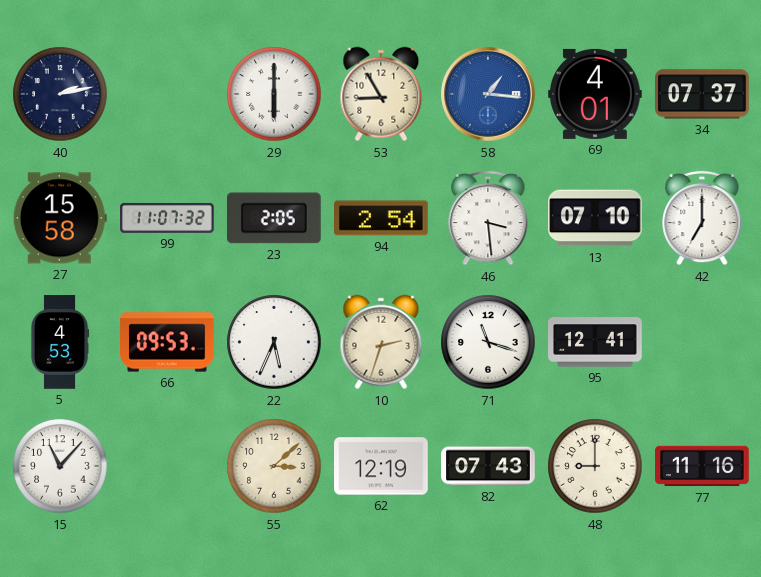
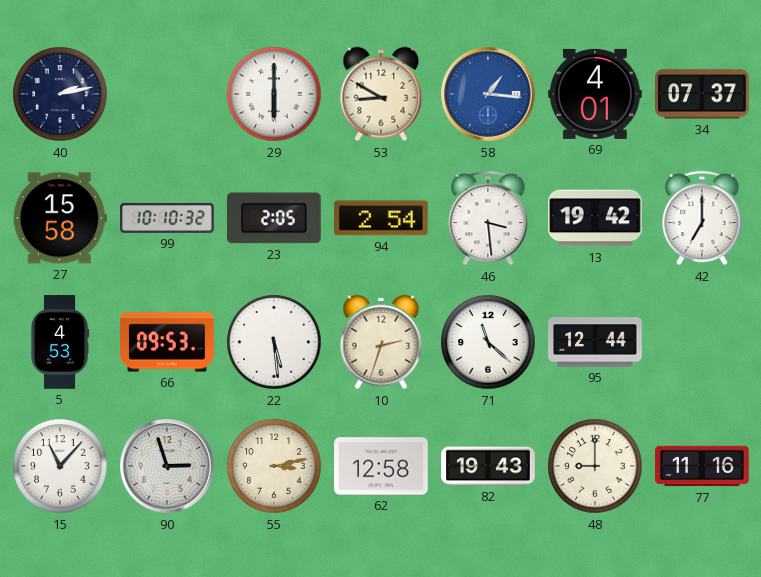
53: 8:55 -> 8:50
99: 11:07 -> 10:10
13: 07:10 -> 19:42
22: 5:34 -> 5:29
71: 11:18 -> 11:22
95: 12:41 -> 12:44
90: none -> 2:57
55: 3:08 -> 3:13
62: 12:19 -> 12:58
82: 07:43 -> 19:43
